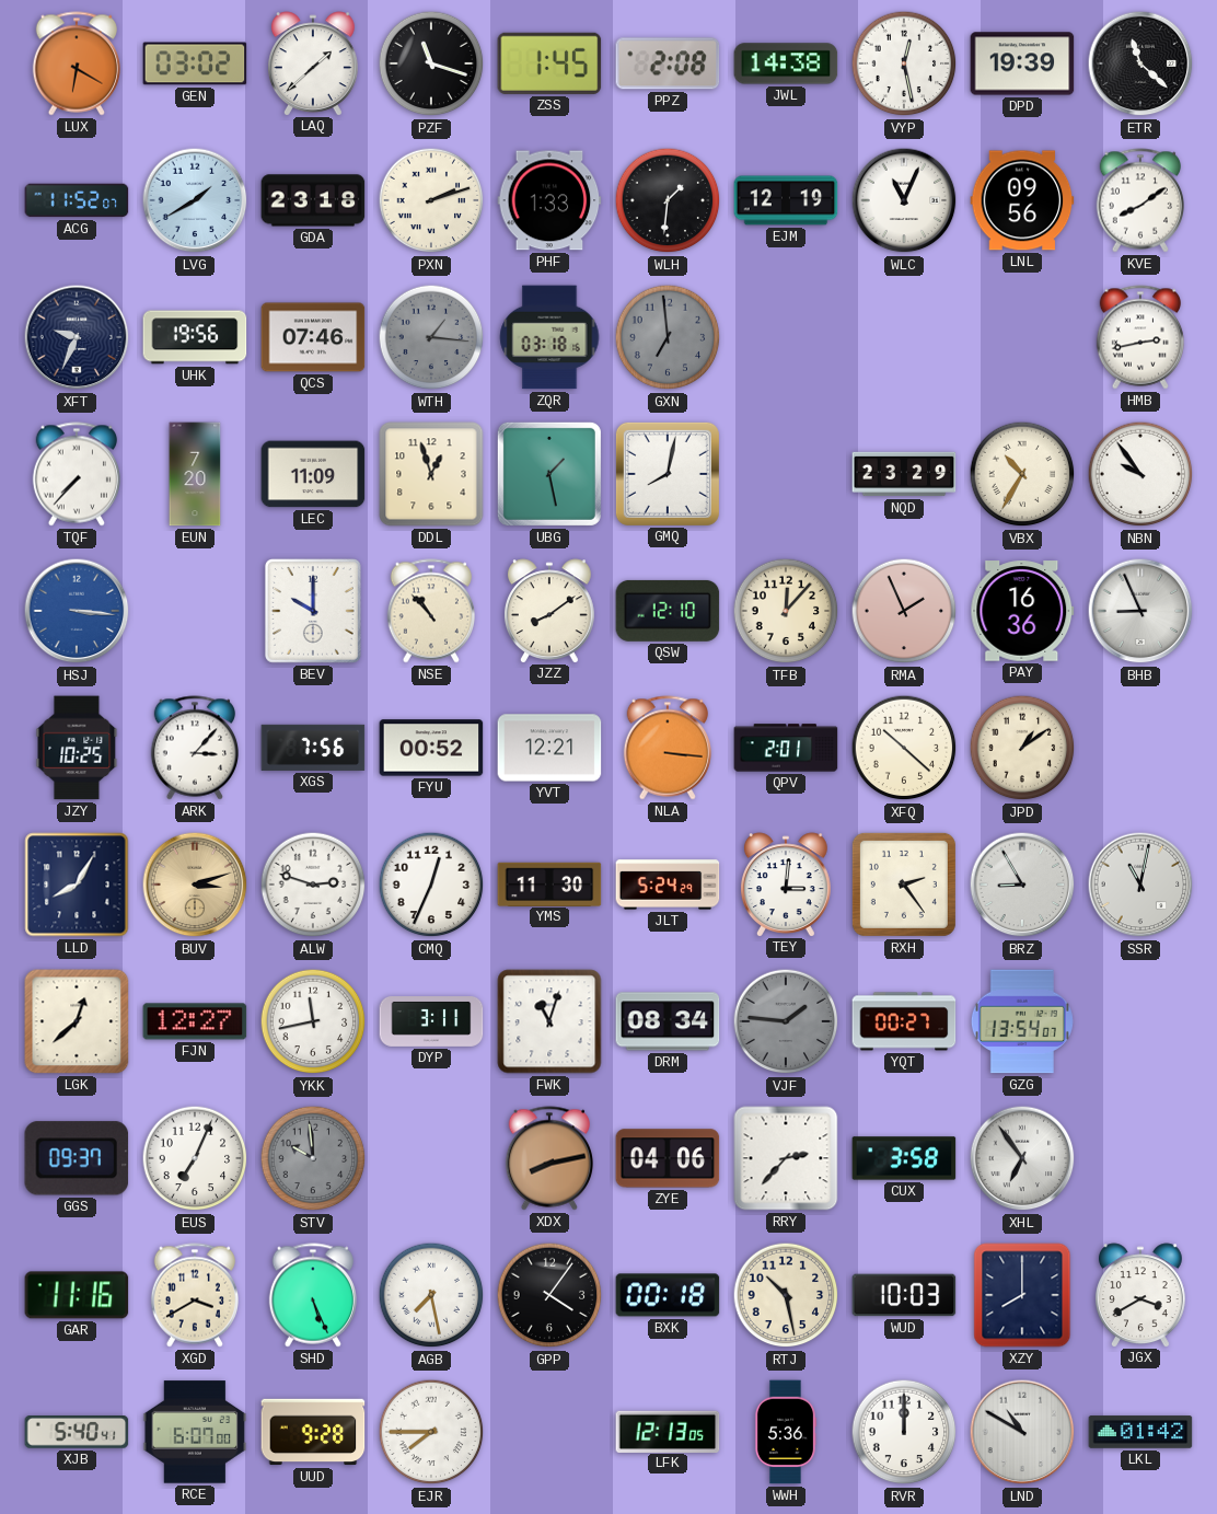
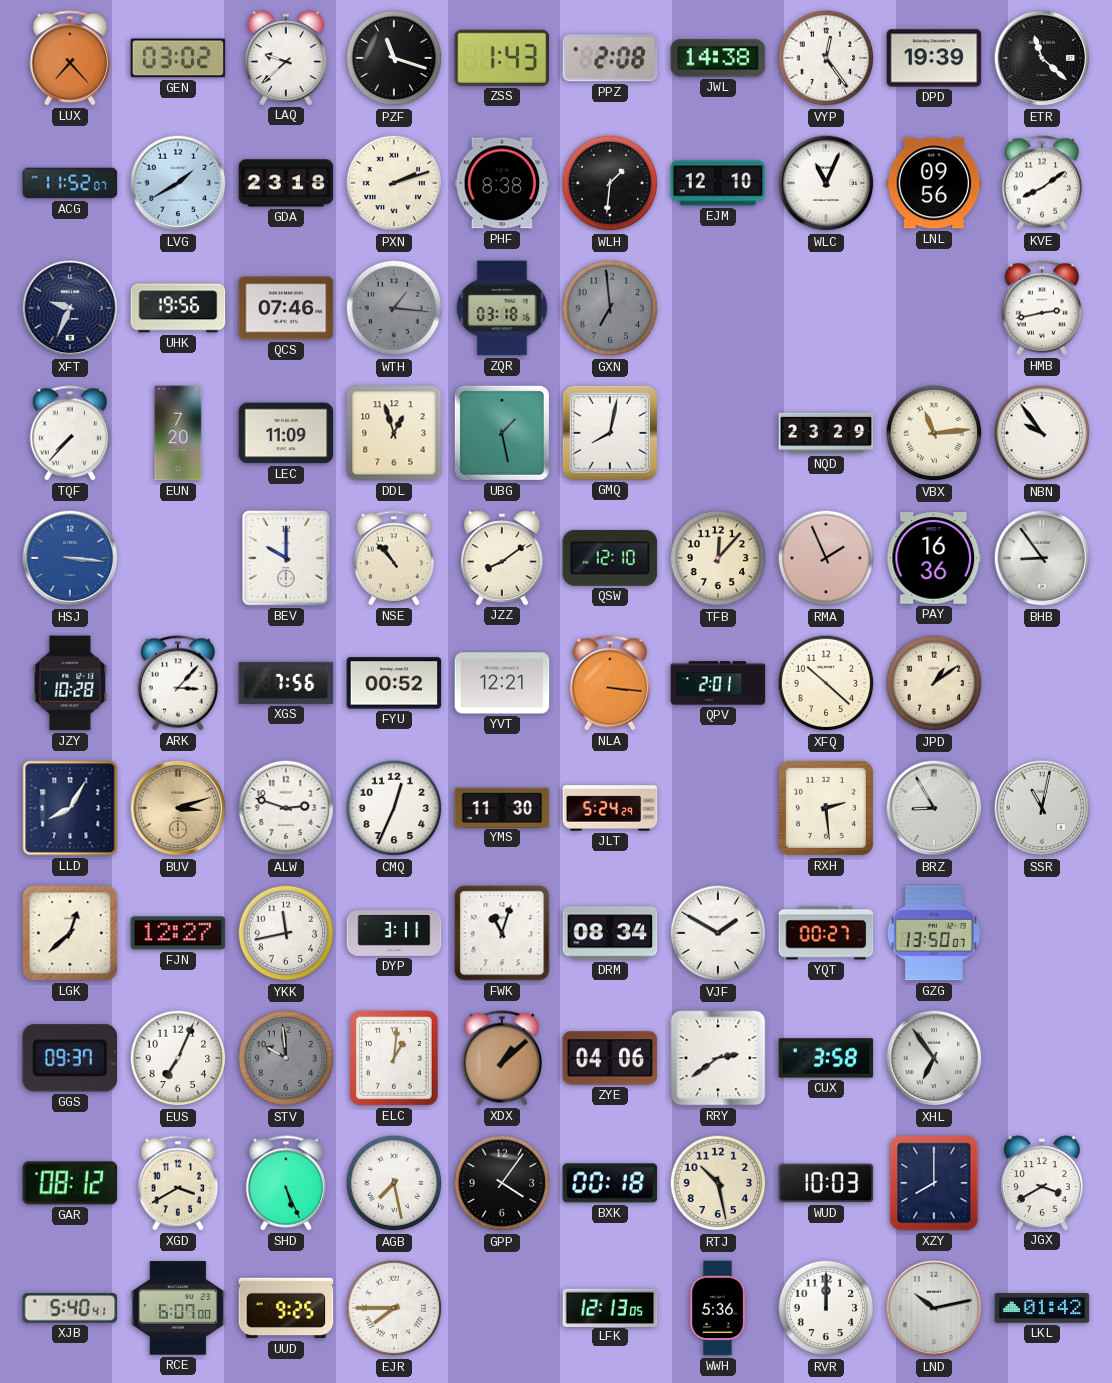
LUX: 6:20 -> 7:23
LAQ: 1:38 -> 9:38
ZSS: 1:45 -> 1:43
VYP: 12:28 -> 12:24
PHF: 1:33 -> 8:38
EJM: 12:19 -> 12:10
VBX: 10:35 -> 11:14
BHB: 8:56 -> 8:54
JZY: 10:25 -> 10:28
TEY: 3:01 -> none
RXH: 2:24 -> 2:29
VJF: 1:46 -> 1:50
VJF dial: grey -> white
GZG: 13:54 -> 13:50
ELC: none -> 1:01
XDX: 8:13 -> 1:08
RRY: 2:37 -> 2:39
GAR: 11:16 -> 08:12
UUD: 9:28 -> 9:25
LND: 10:50 -> 10:13
